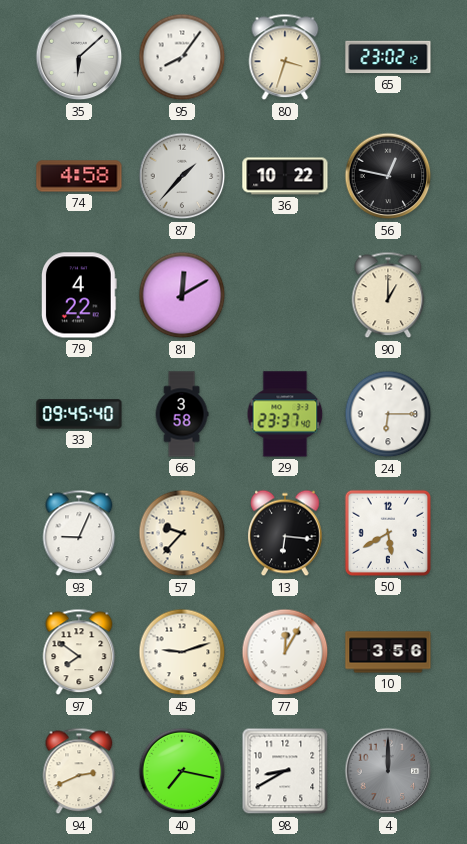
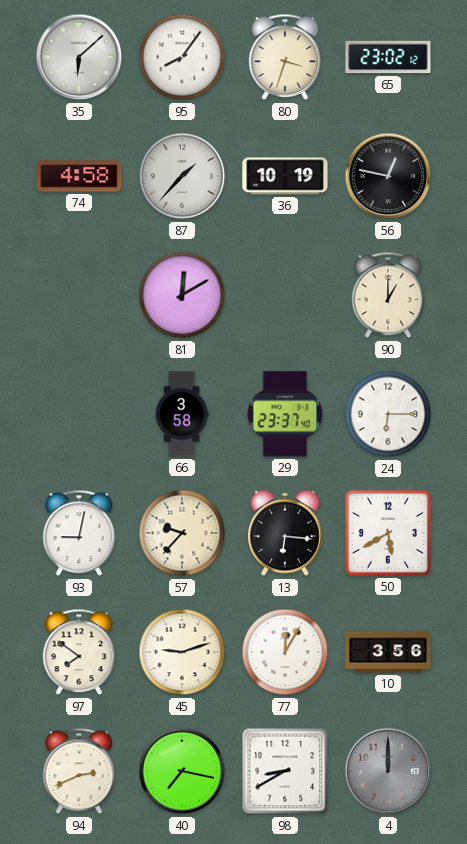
36: 10:22 -> 10:19
79: 4:22 -> none
33: 09:45 -> none
93: 9:04 -> 9:02
